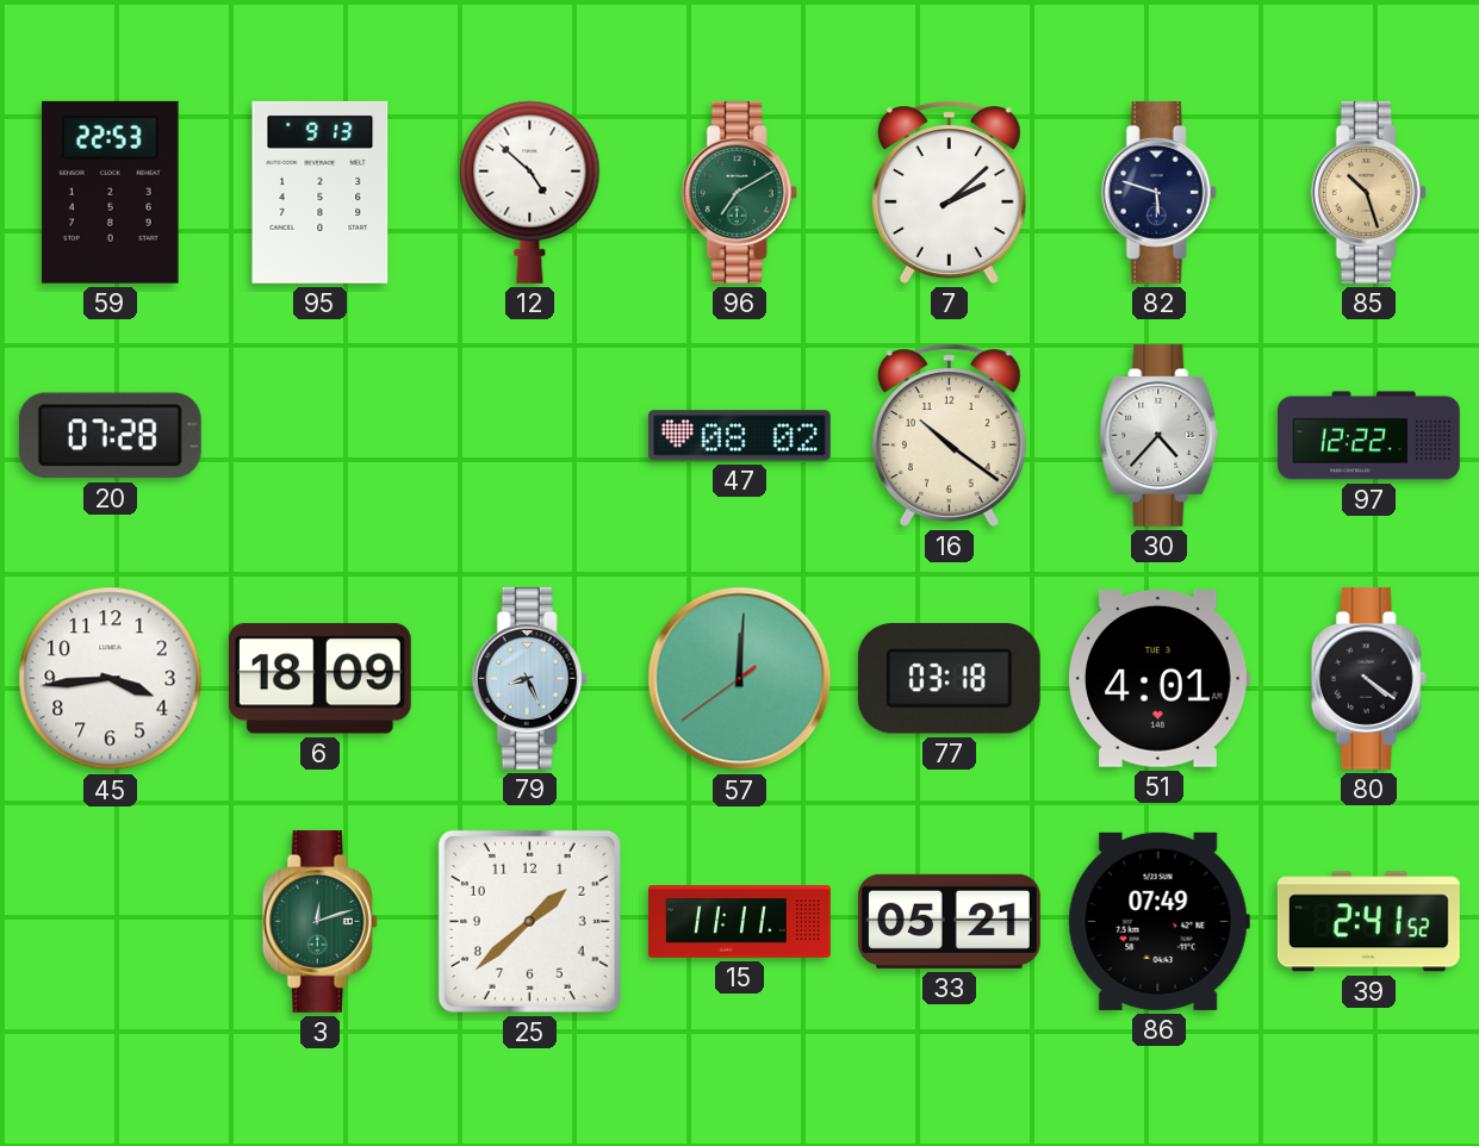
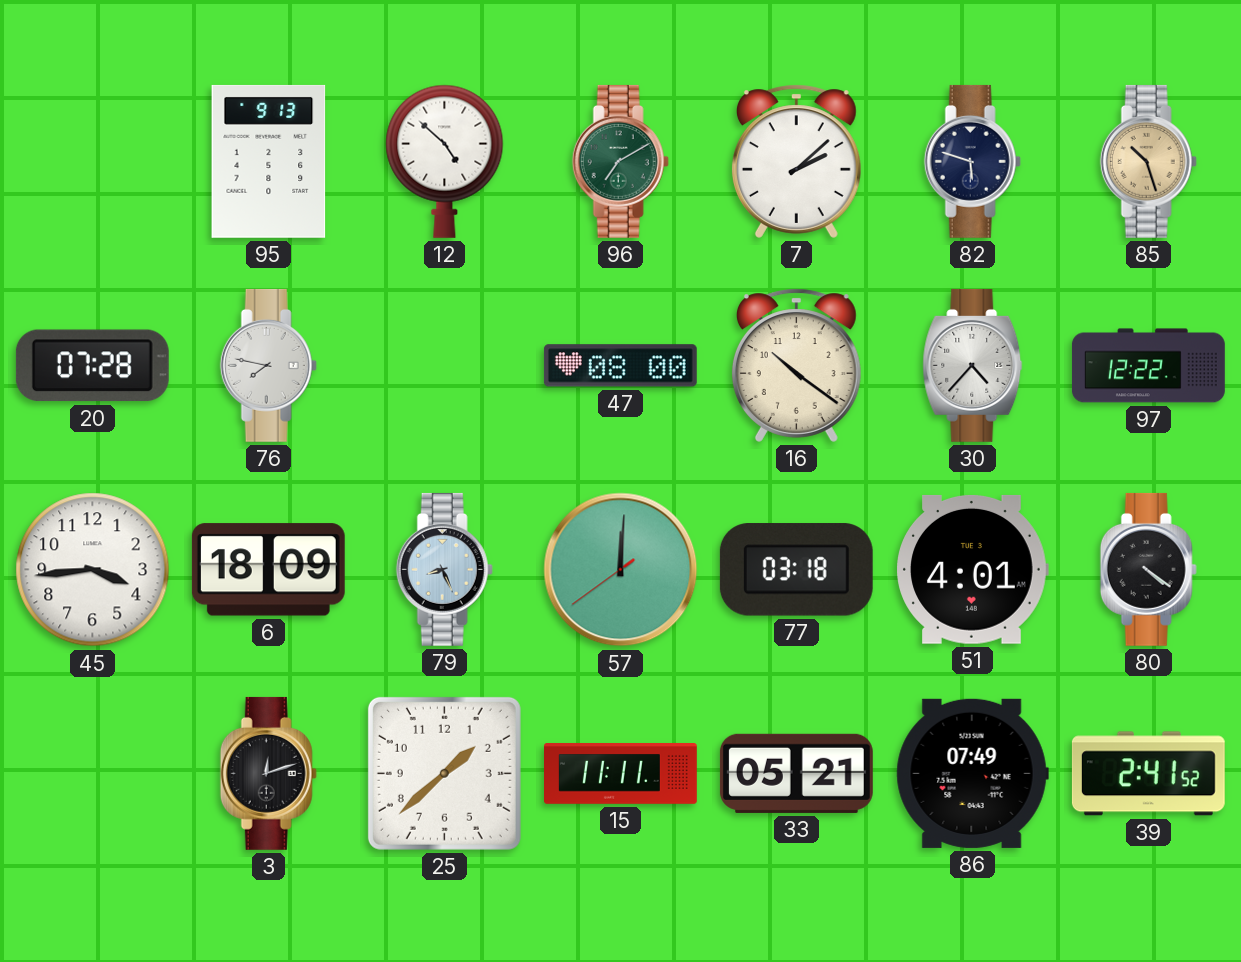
59: 22:53 -> none
76: none -> 7:47
47: 08:02 -> 08:00
3 dial: green -> black
